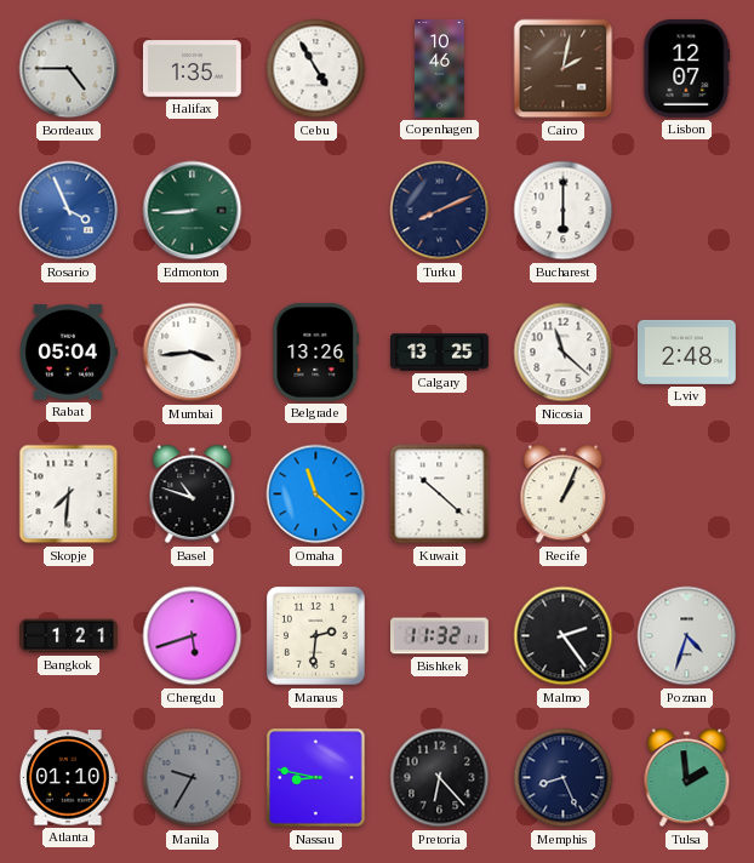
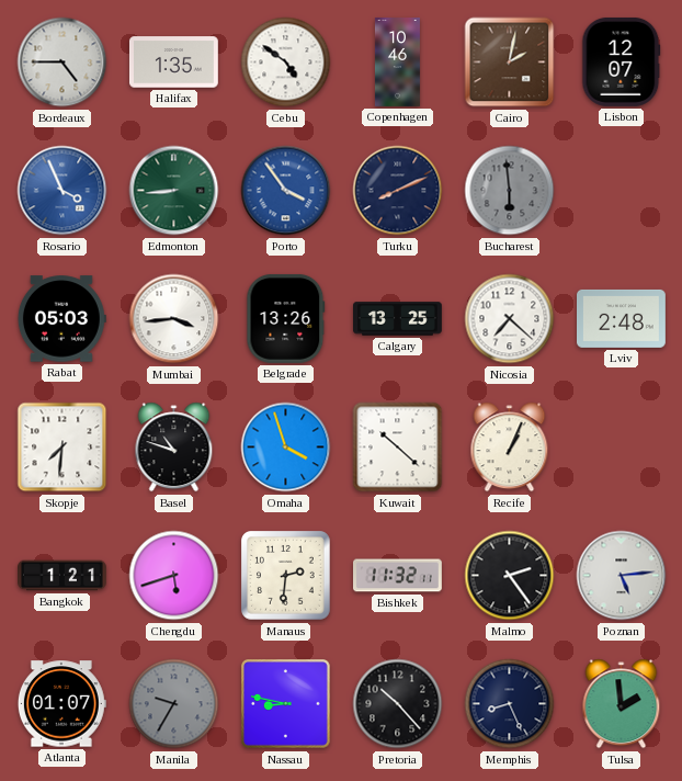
Cebu: 4:55 -> 4:51
Porto: none -> 3:54
Bucharest: 6:00 -> 5:59
Bucharest dial: white -> grey
Rabat: 05:04 -> 05:03
Nicosia: 11:22 -> 7:22
Omaha: 11:22 -> 3:57
Poznan: 4:33 -> 5:14
Atlanta: 01:10 -> 01:07
Pretoria: 6:23 -> 10:23
